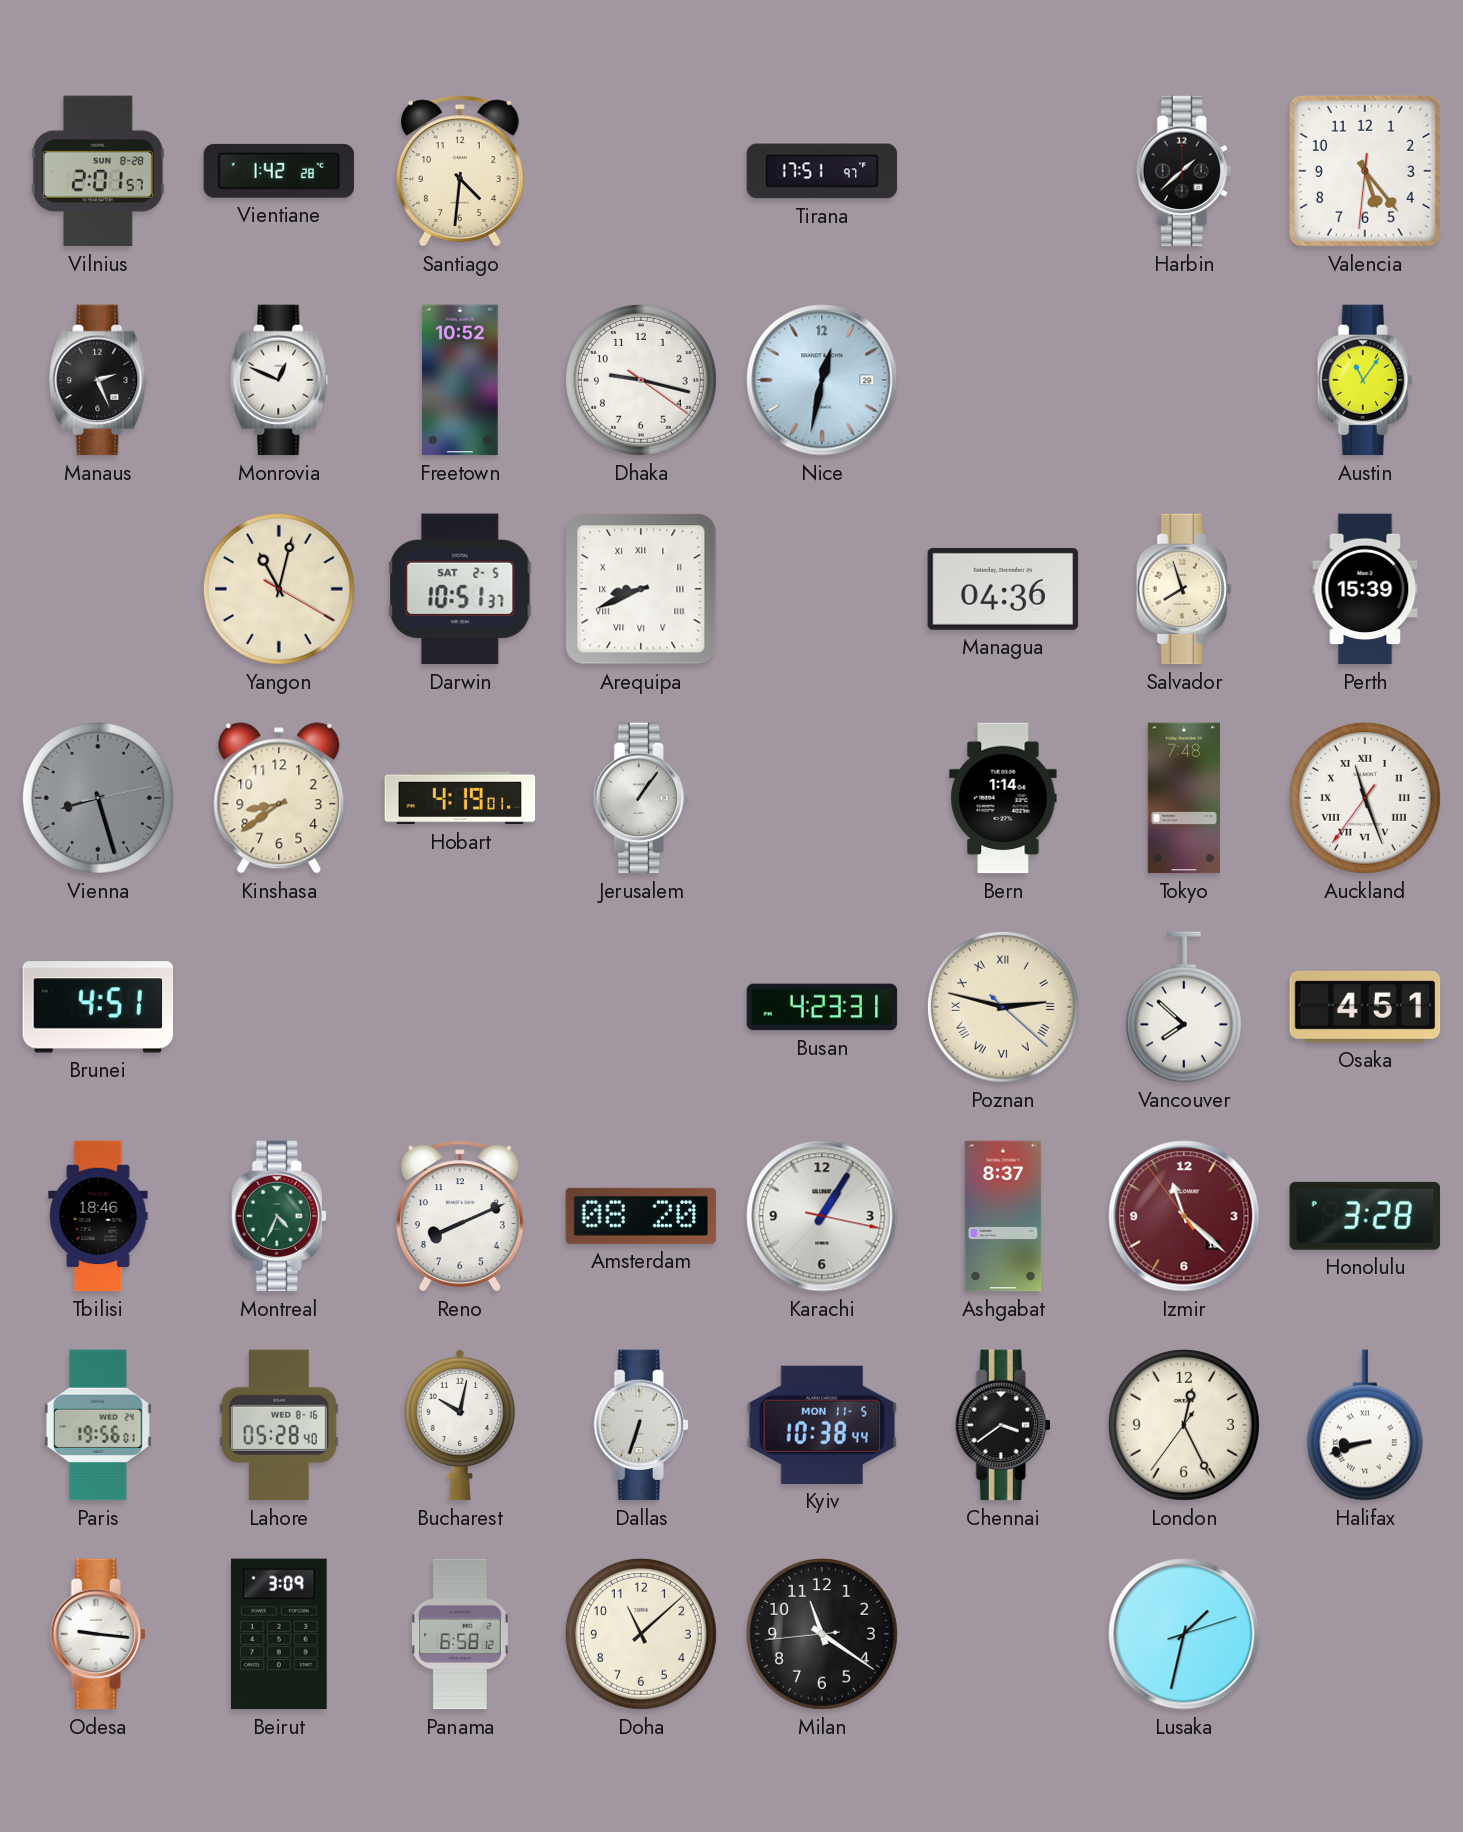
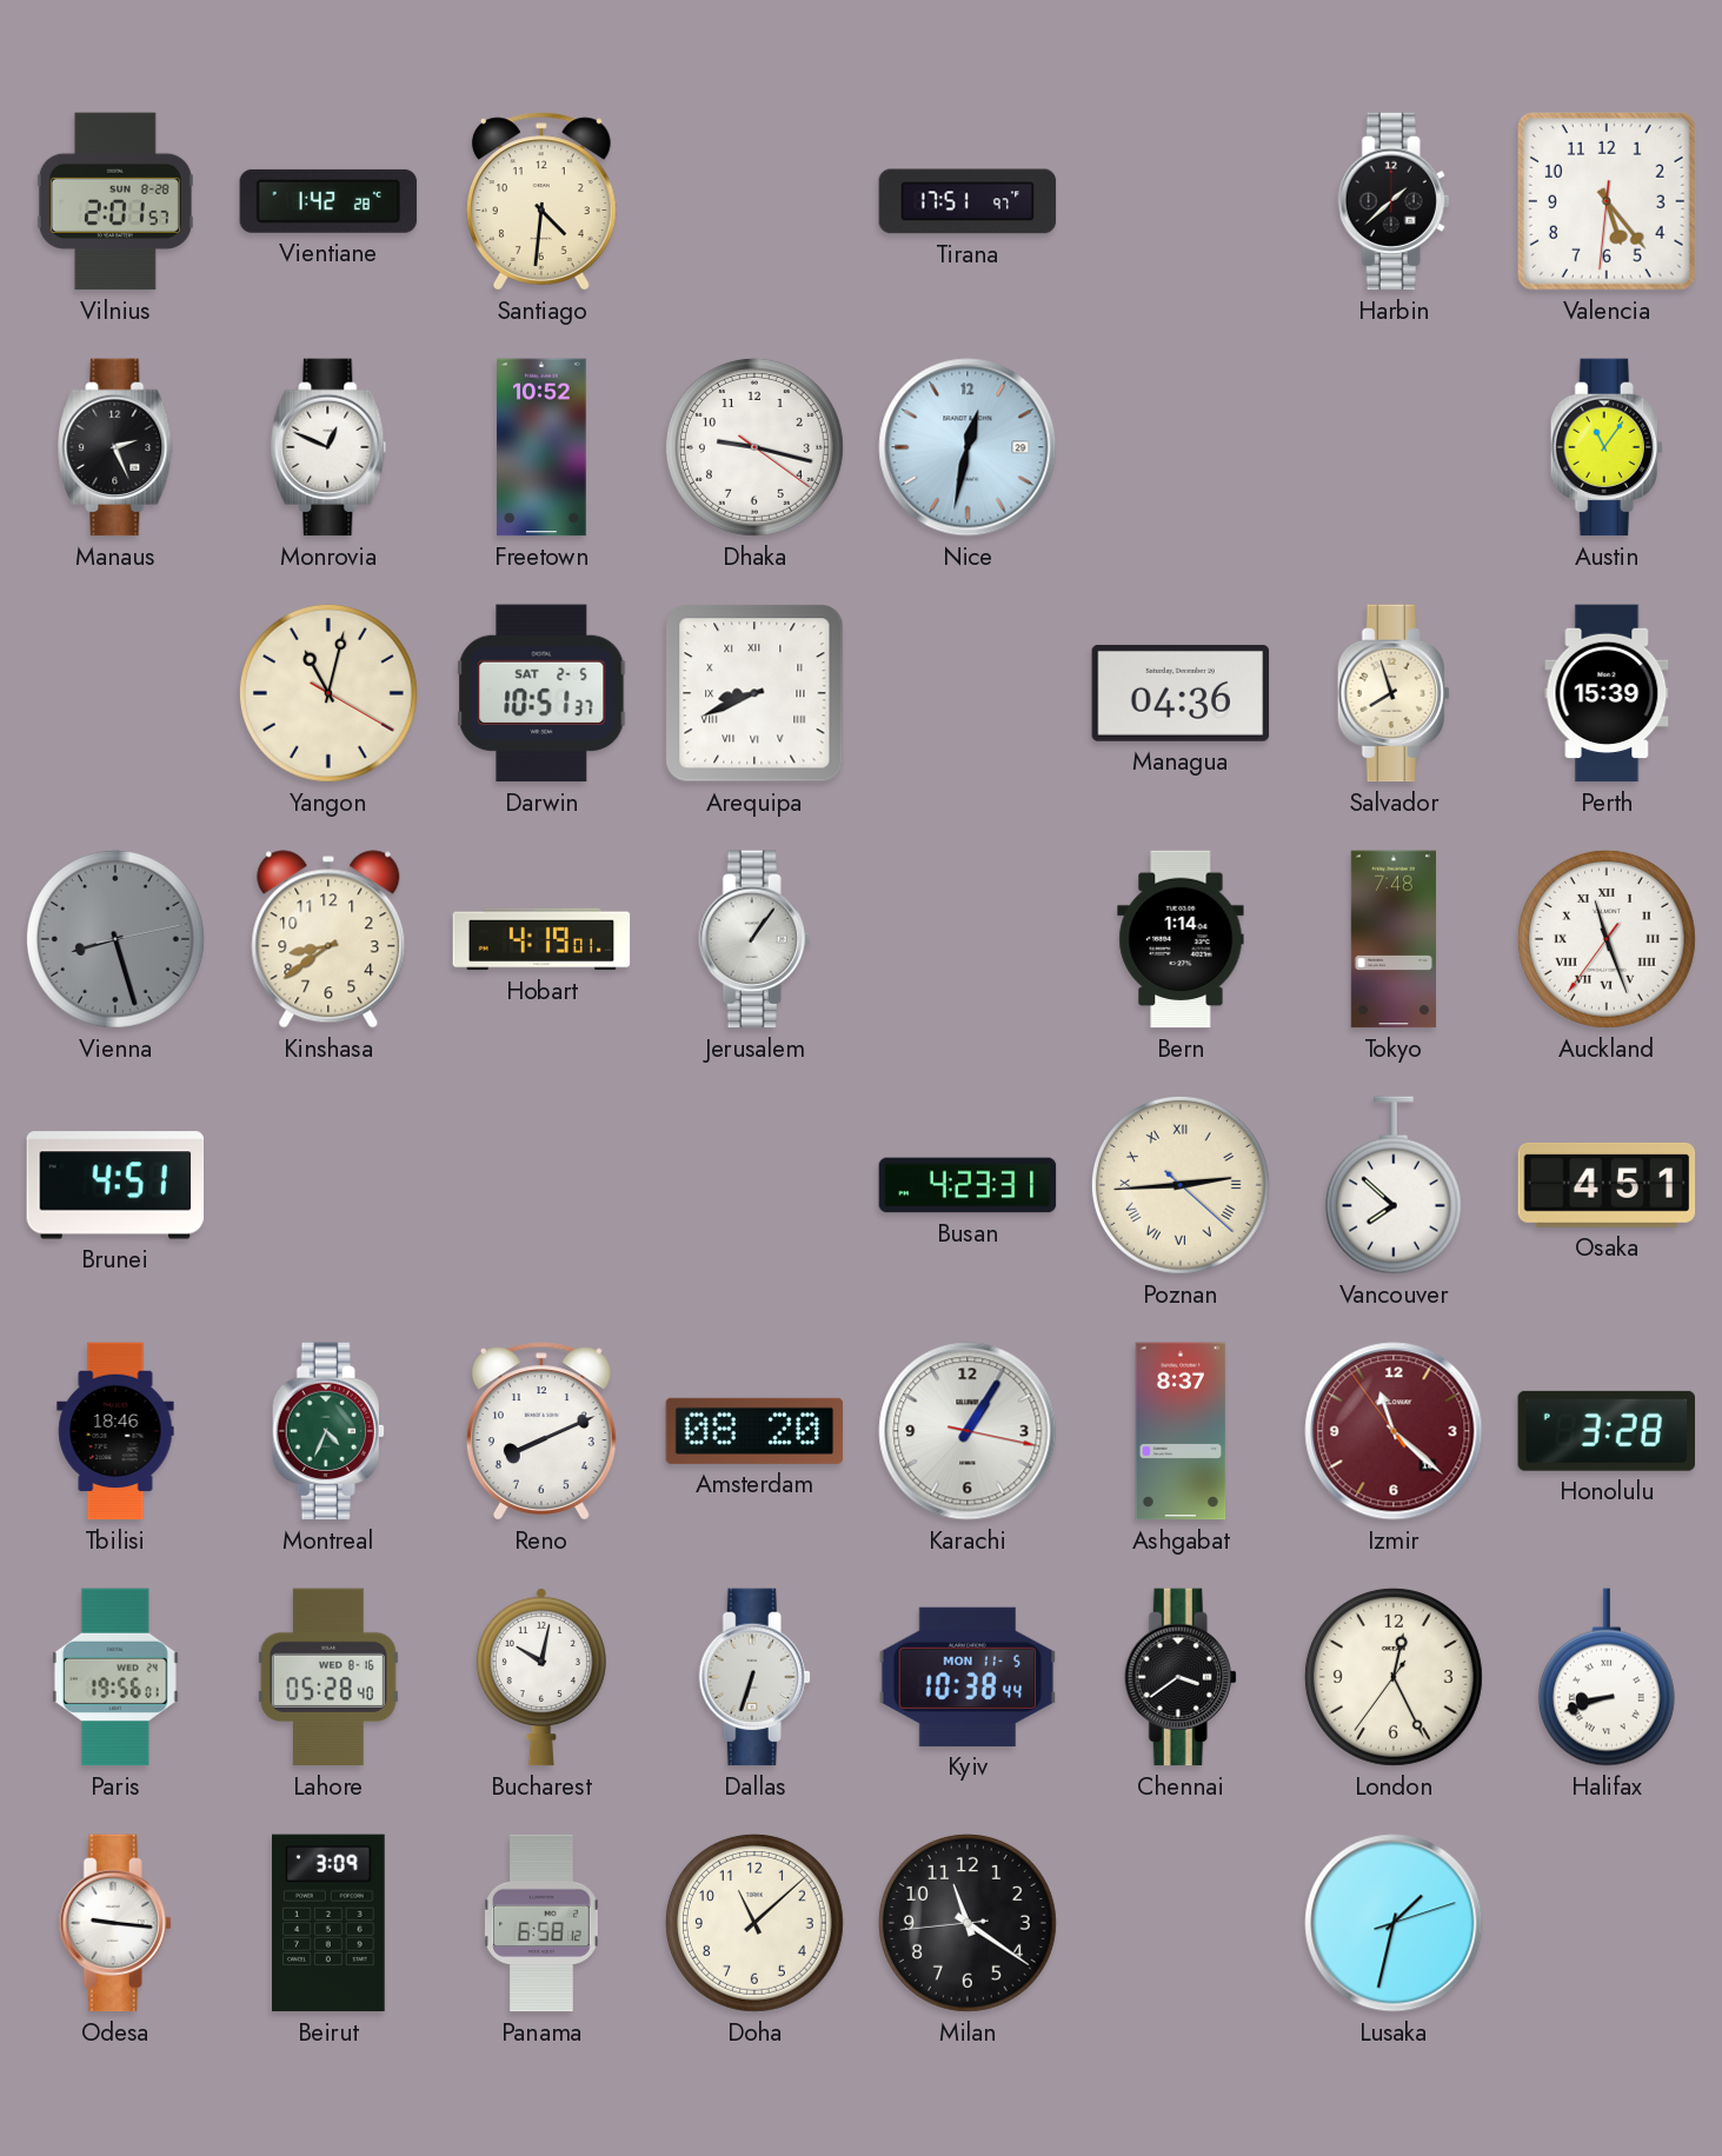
Poznan: 2:47 -> 2:44
